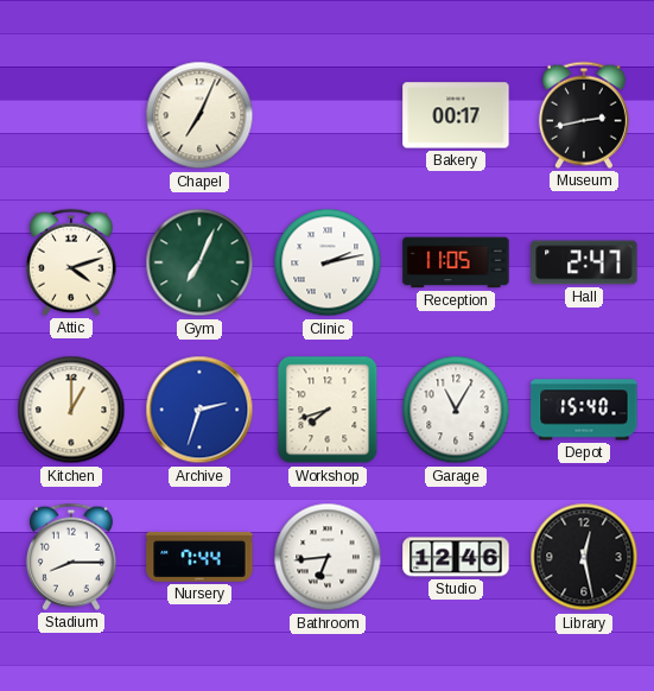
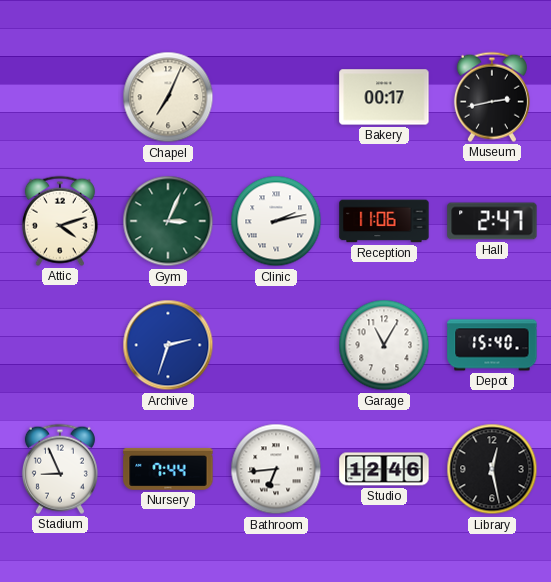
Gym: 7:04 -> 3:04
Reception: 11:05 -> 11:06
Kitchen: 1:00 -> none
Workshop: 7:42 -> none
Stadium: 8:15 -> 8:56
